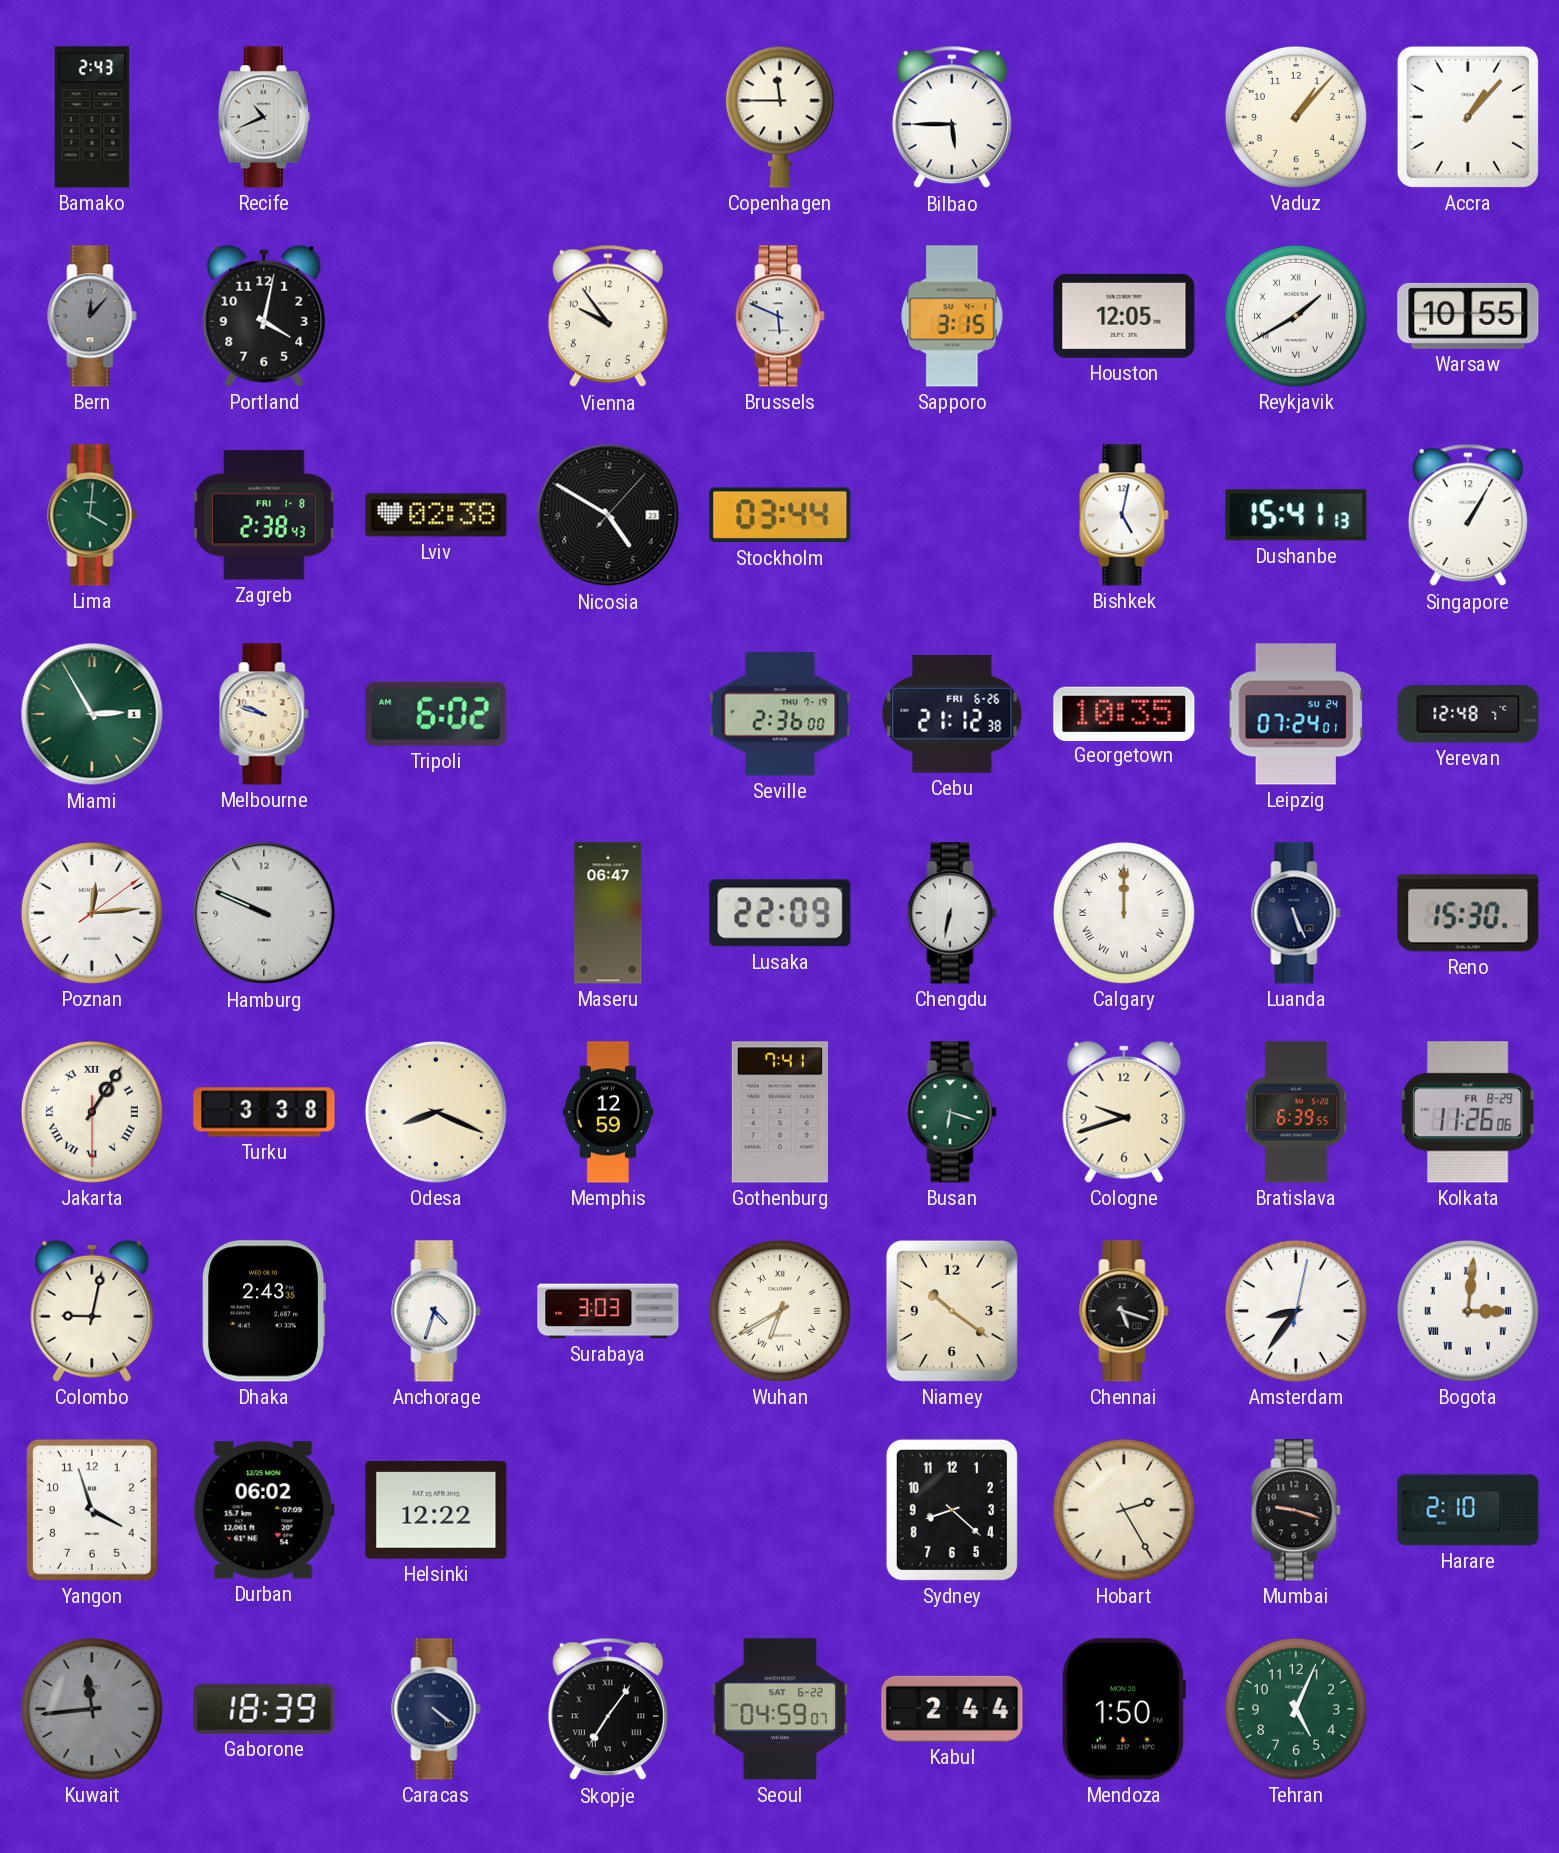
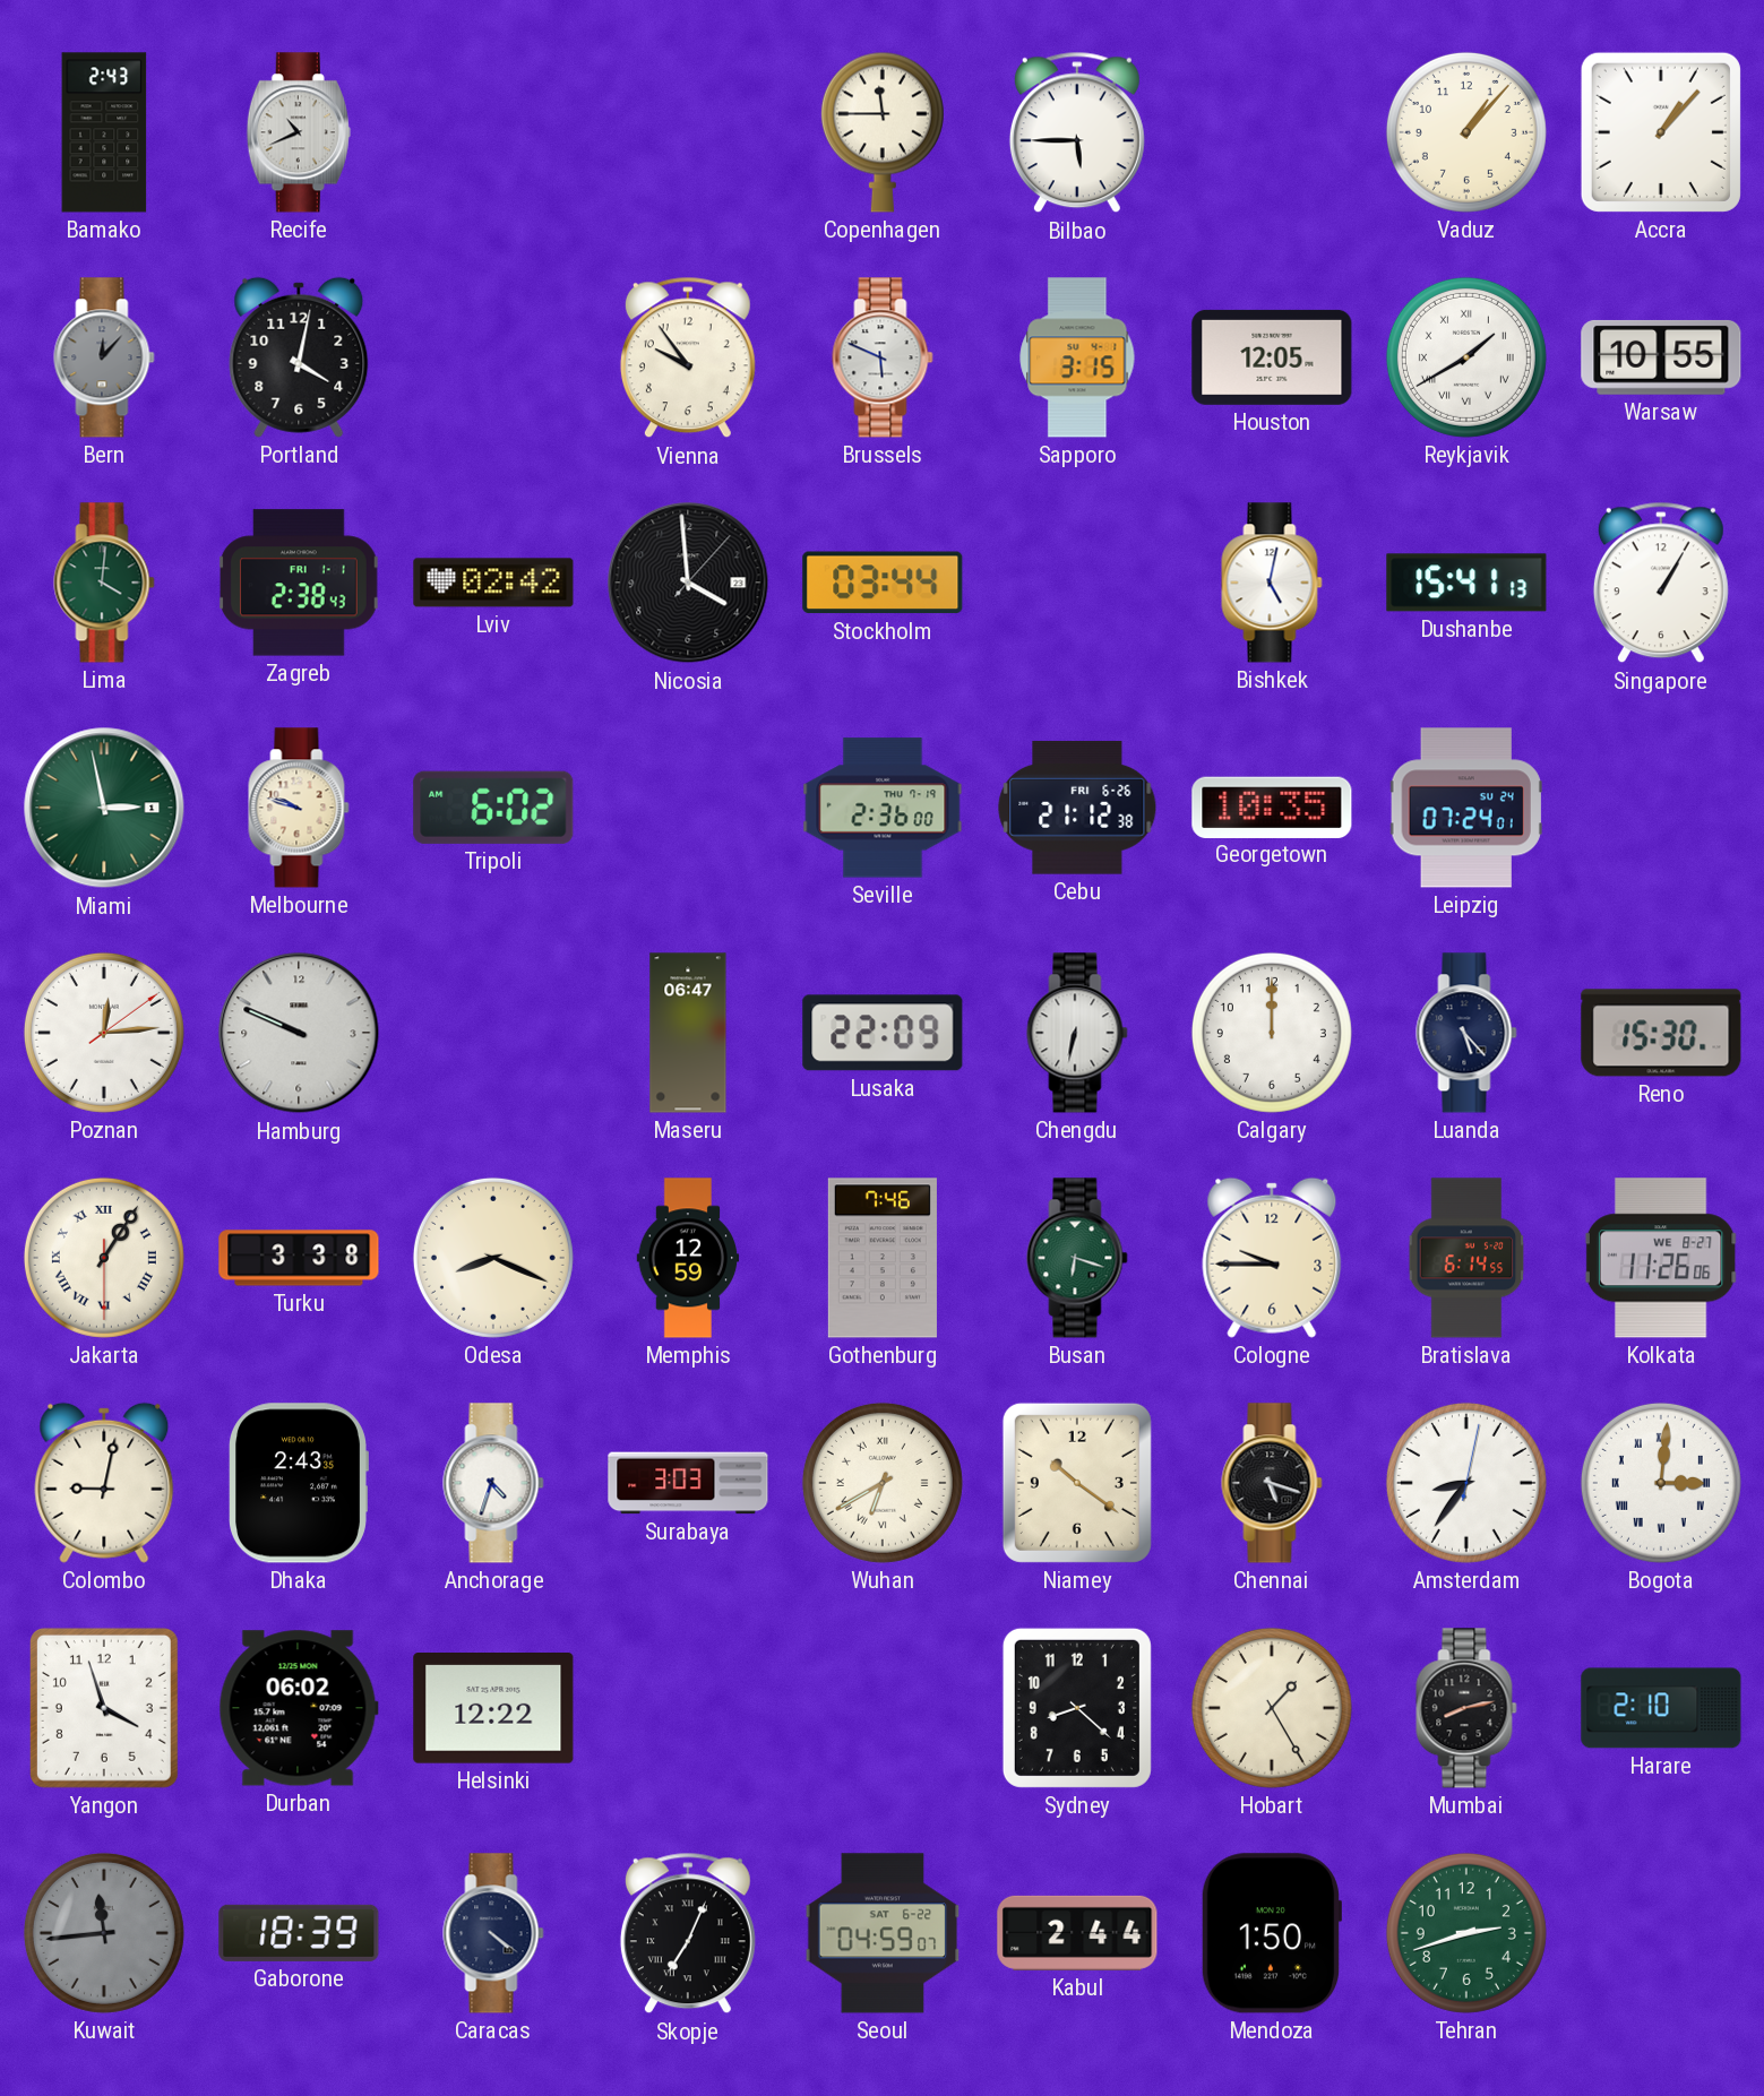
Zagreb date: FRI 1-8 -> FRI 1-1
Lviv: 02:38 -> 02:42
Nicosia: 4:50 -> 3:59
Miami: 2:55 -> 2:58
Yerevan: 12:48 -> none
Calgary numerals: Roman -> Arabic
Luanda: 5:26 -> 5:23
Gothenburg: 7:41 -> 7:46
Cologne: 9:42 -> 9:45
Bratislava: 6:39 -> 6:14
Kolkata date: FR 8-29 -> WE 8-27
Hobart: 2:25 -> 1:25
Mumbai: 9:18 -> 8:13
Skopje: 7:06 -> 7:04
Tehran: 5:04 -> 2:42
